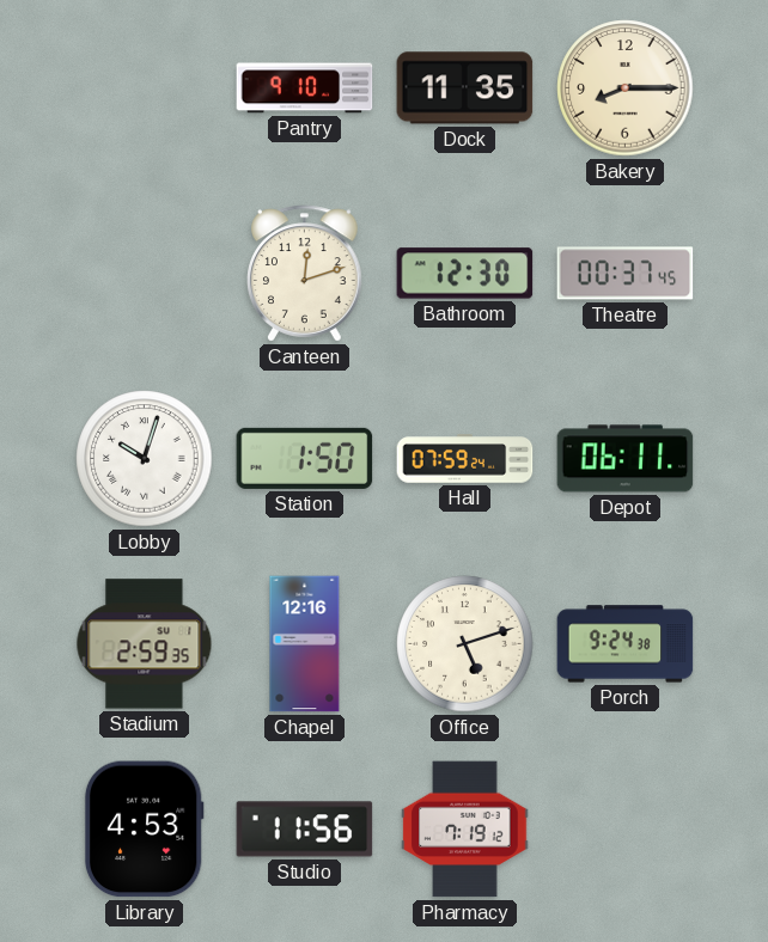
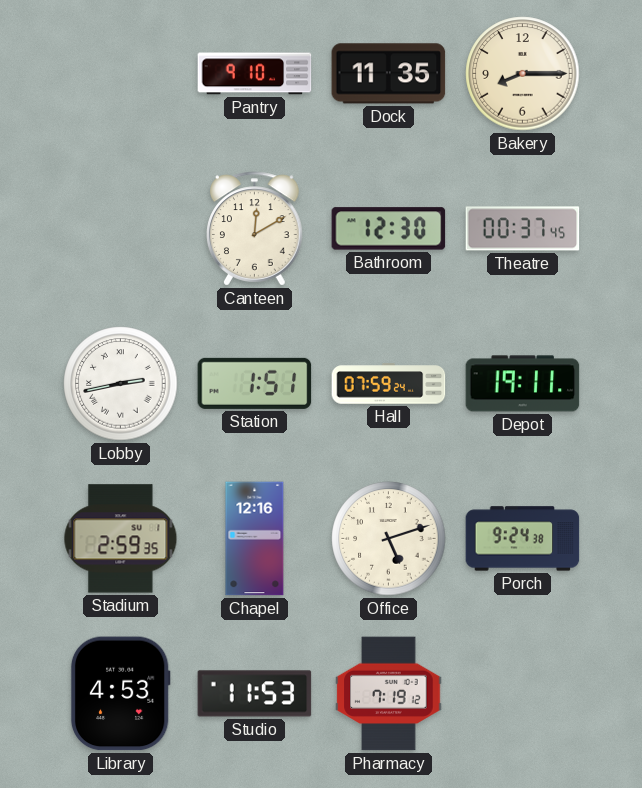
Canteen: 12:12 -> 12:10
Lobby: 10:03 -> 2:43
Station: 1:50 -> 1:51
Depot: 06:11 -> 19:11
Studio: 11:56 -> 11:53
